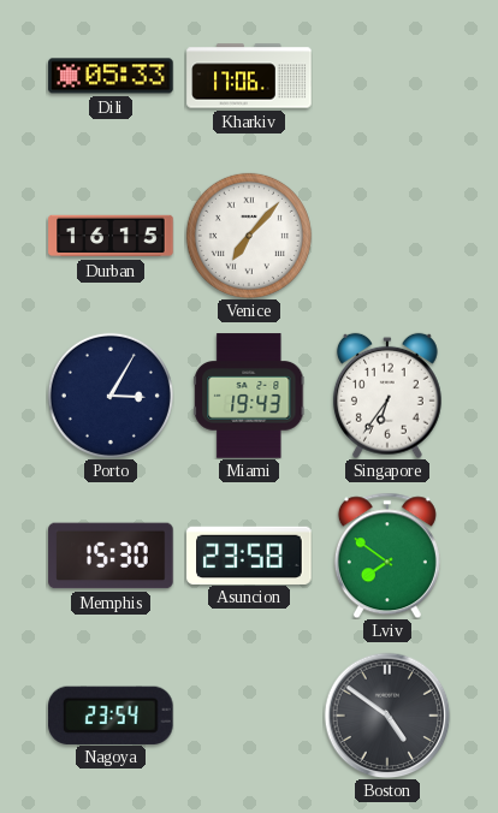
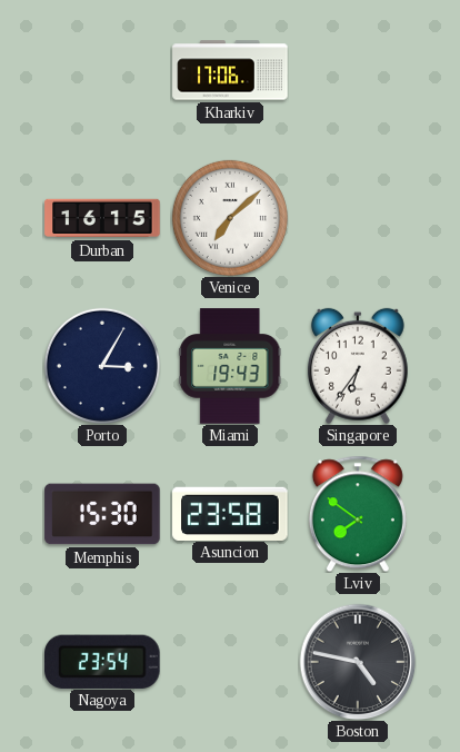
Dili: 05:33 -> none
Venice: 7:07 -> 7:08
Boston: 4:51 -> 4:47
